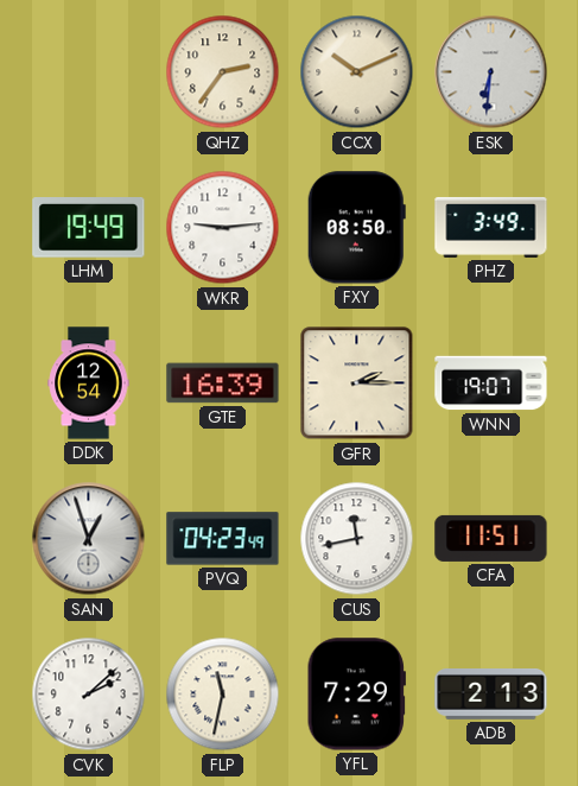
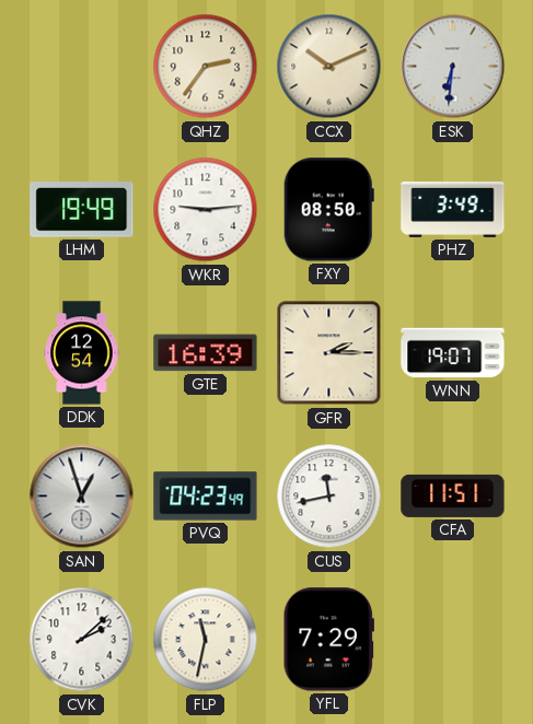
ADB: 2:13 -> none
